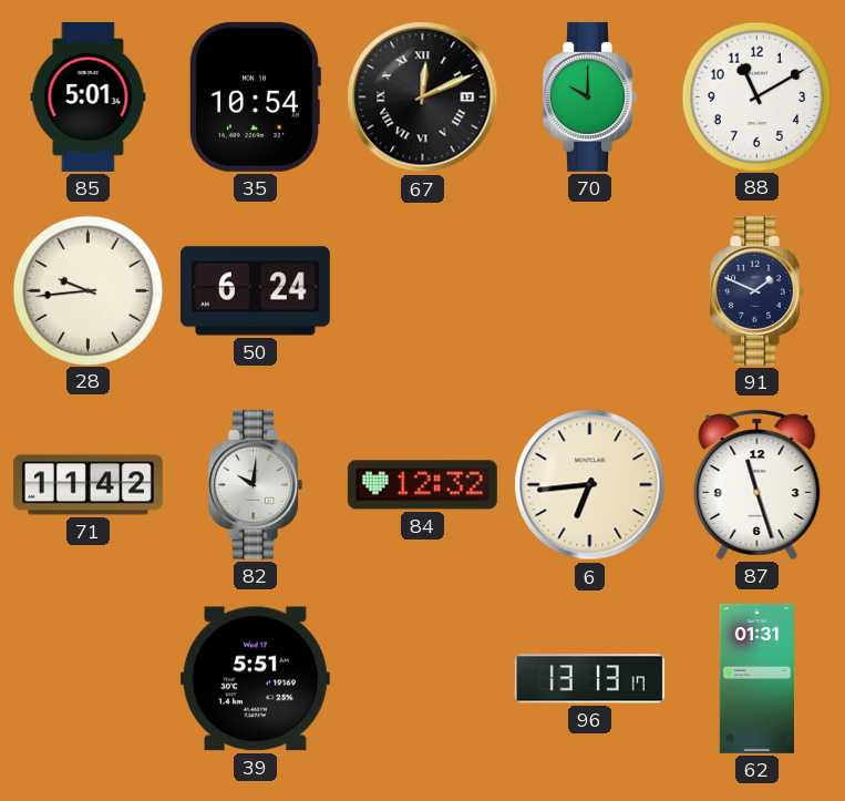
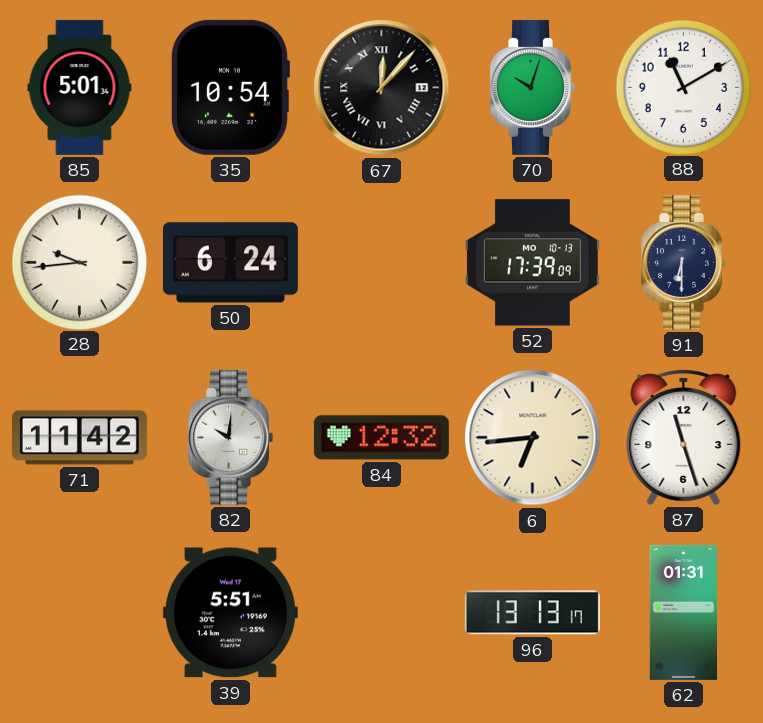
67: 12:11 -> 12:07
70: 10:00 -> 10:03
52: none -> 17:39
91: 1:49 -> 6:30
